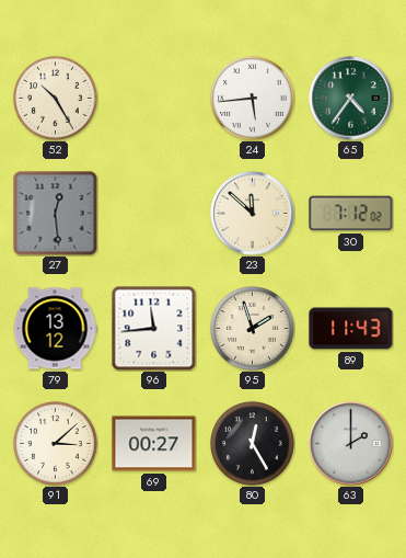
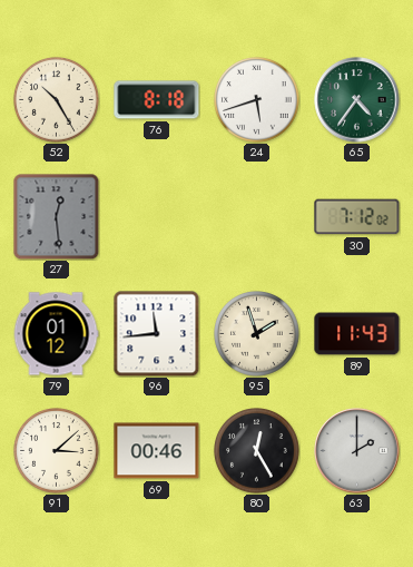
76: none -> 8:18
24: 5:44 -> 5:42
23: 11:52 -> none
79: 13:12 -> 01:12
69: 00:27 -> 00:46
